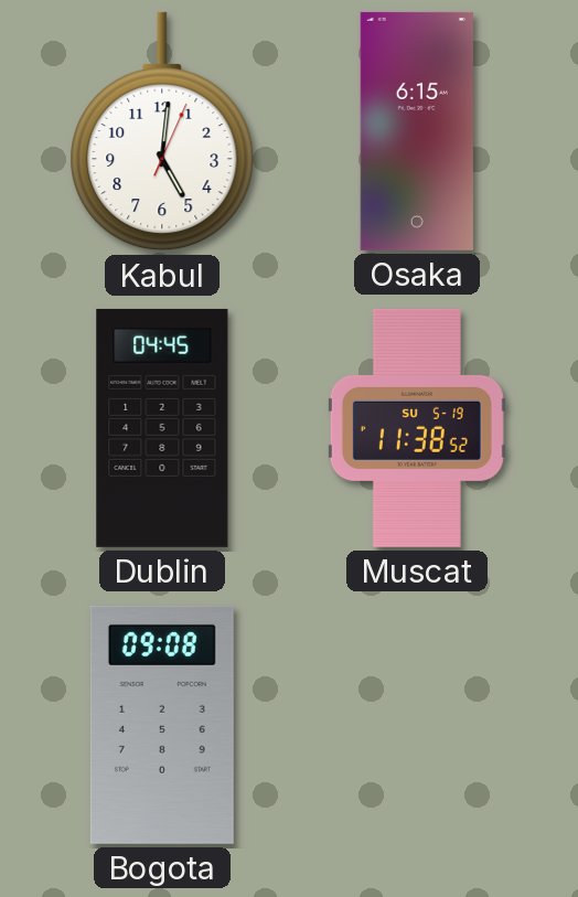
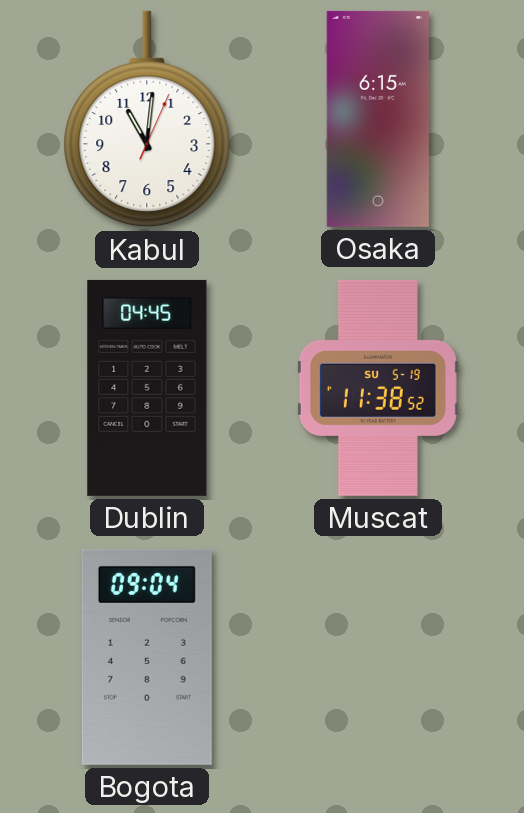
Kabul: 5:01 -> 11:01
Bogota: 09:08 -> 09:04
